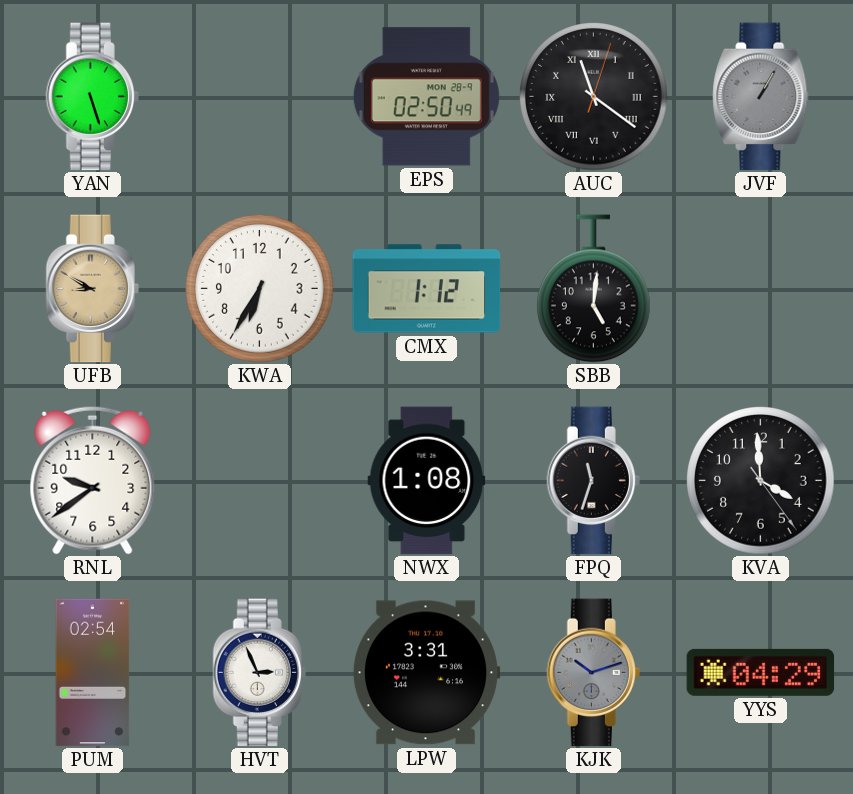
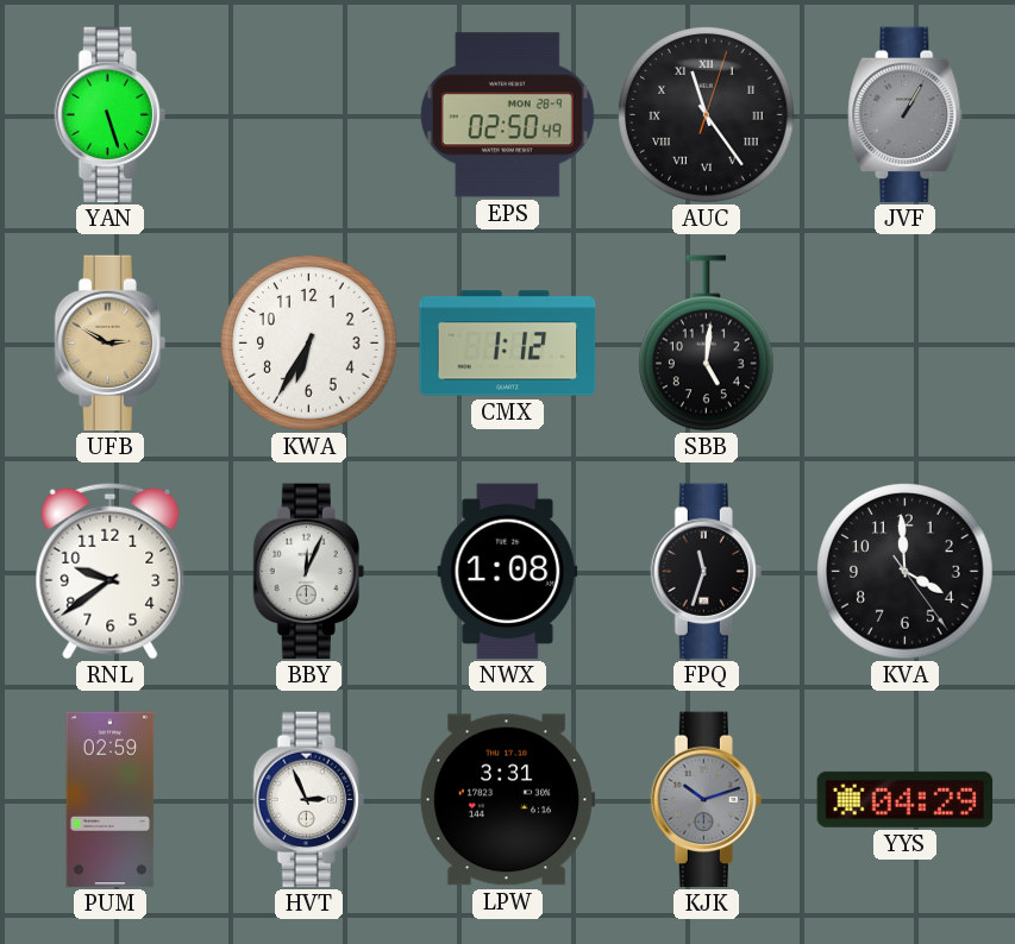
AUC: 11:21 -> 11:24
UFB: 8:50 -> 2:50
BBY: none -> 12:04
PUM: 02:54 -> 02:59
